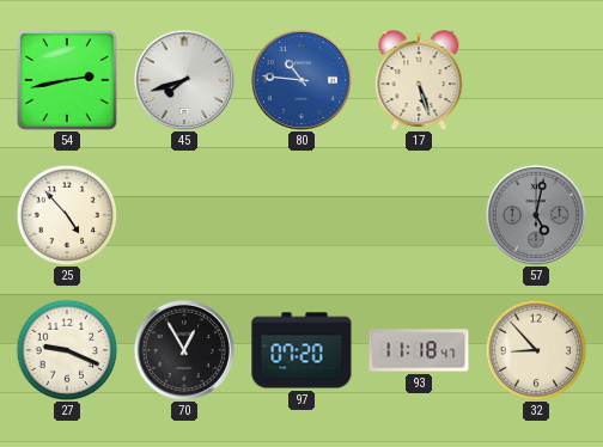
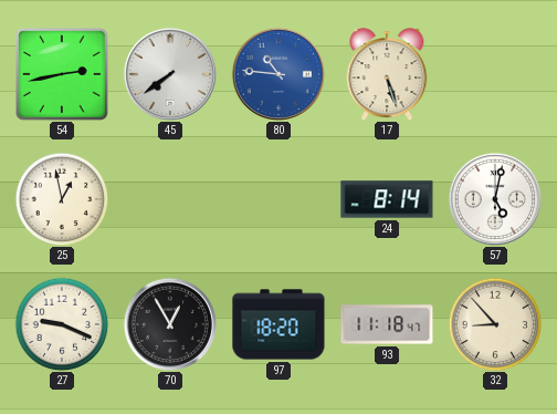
45: 7:42 -> 7:39
25: 4:53 -> 12:58
24: none -> 8:14
57 dial: grey -> white
97: 07:20 -> 18:20
